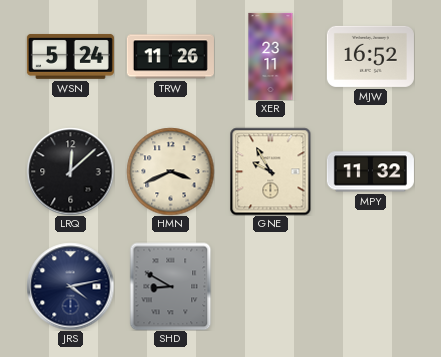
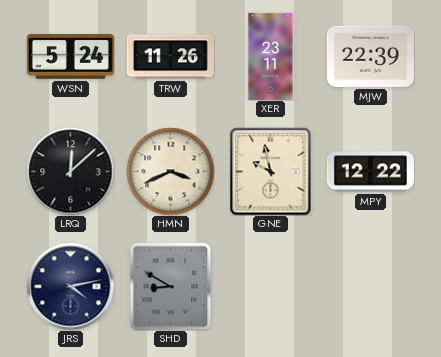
MJW: 16:52 -> 22:39
GNE: 9:55 -> 9:58
MPY: 11:32 -> 12:22
